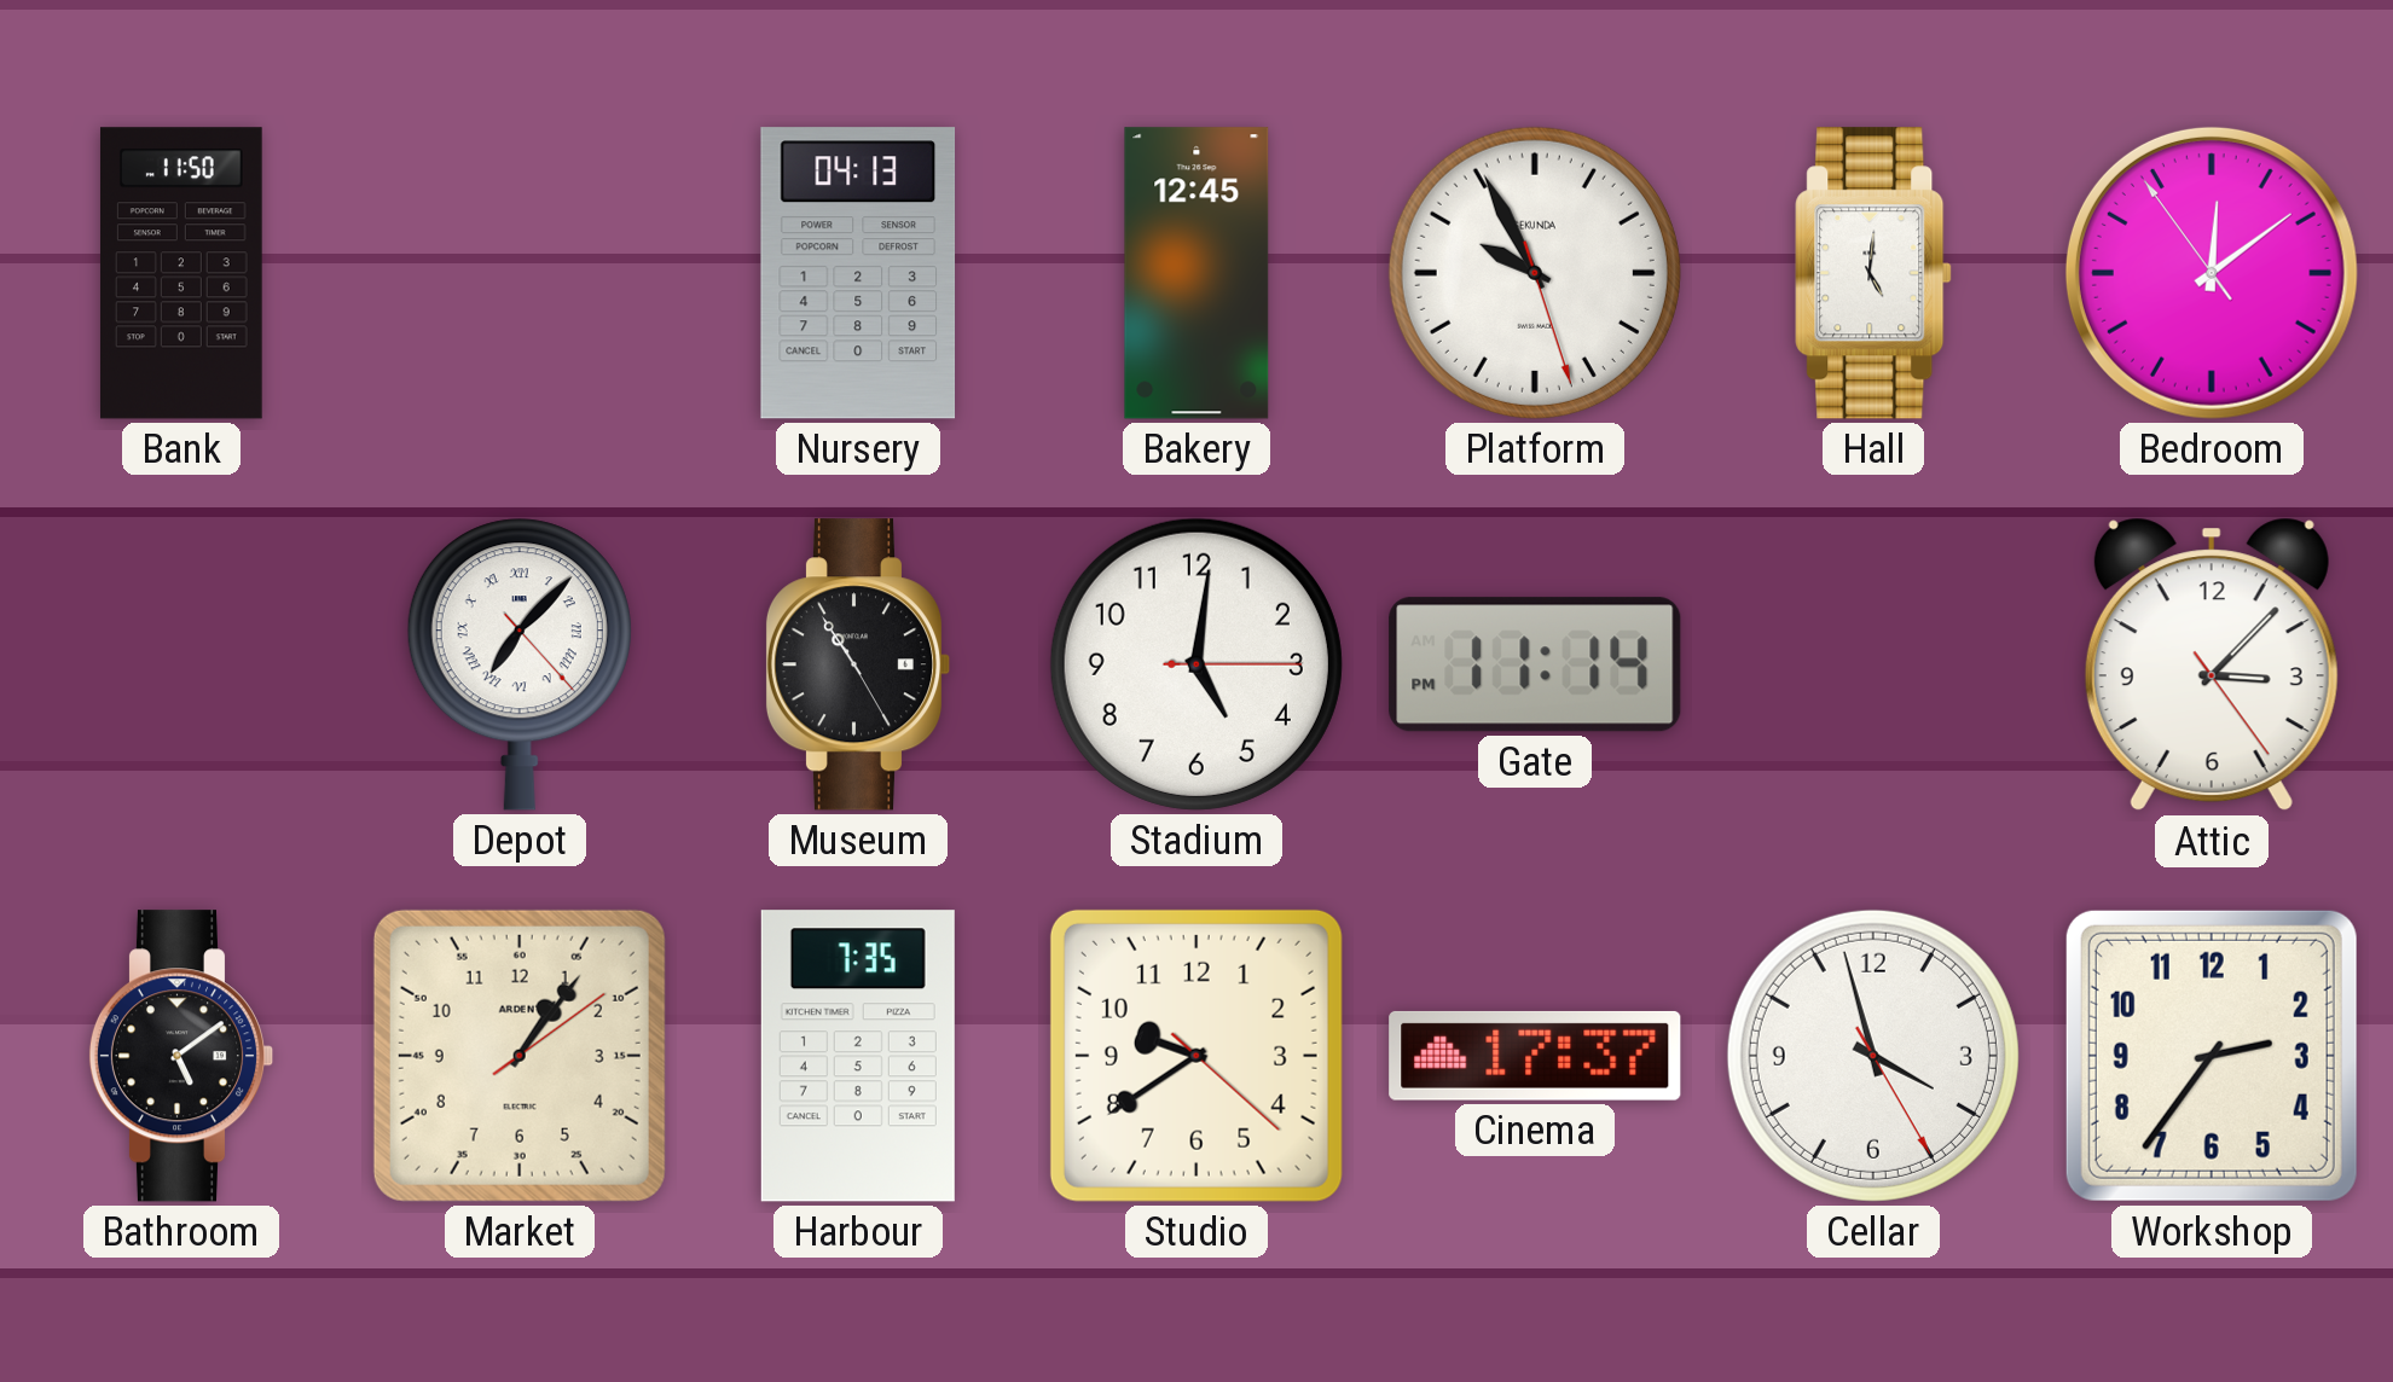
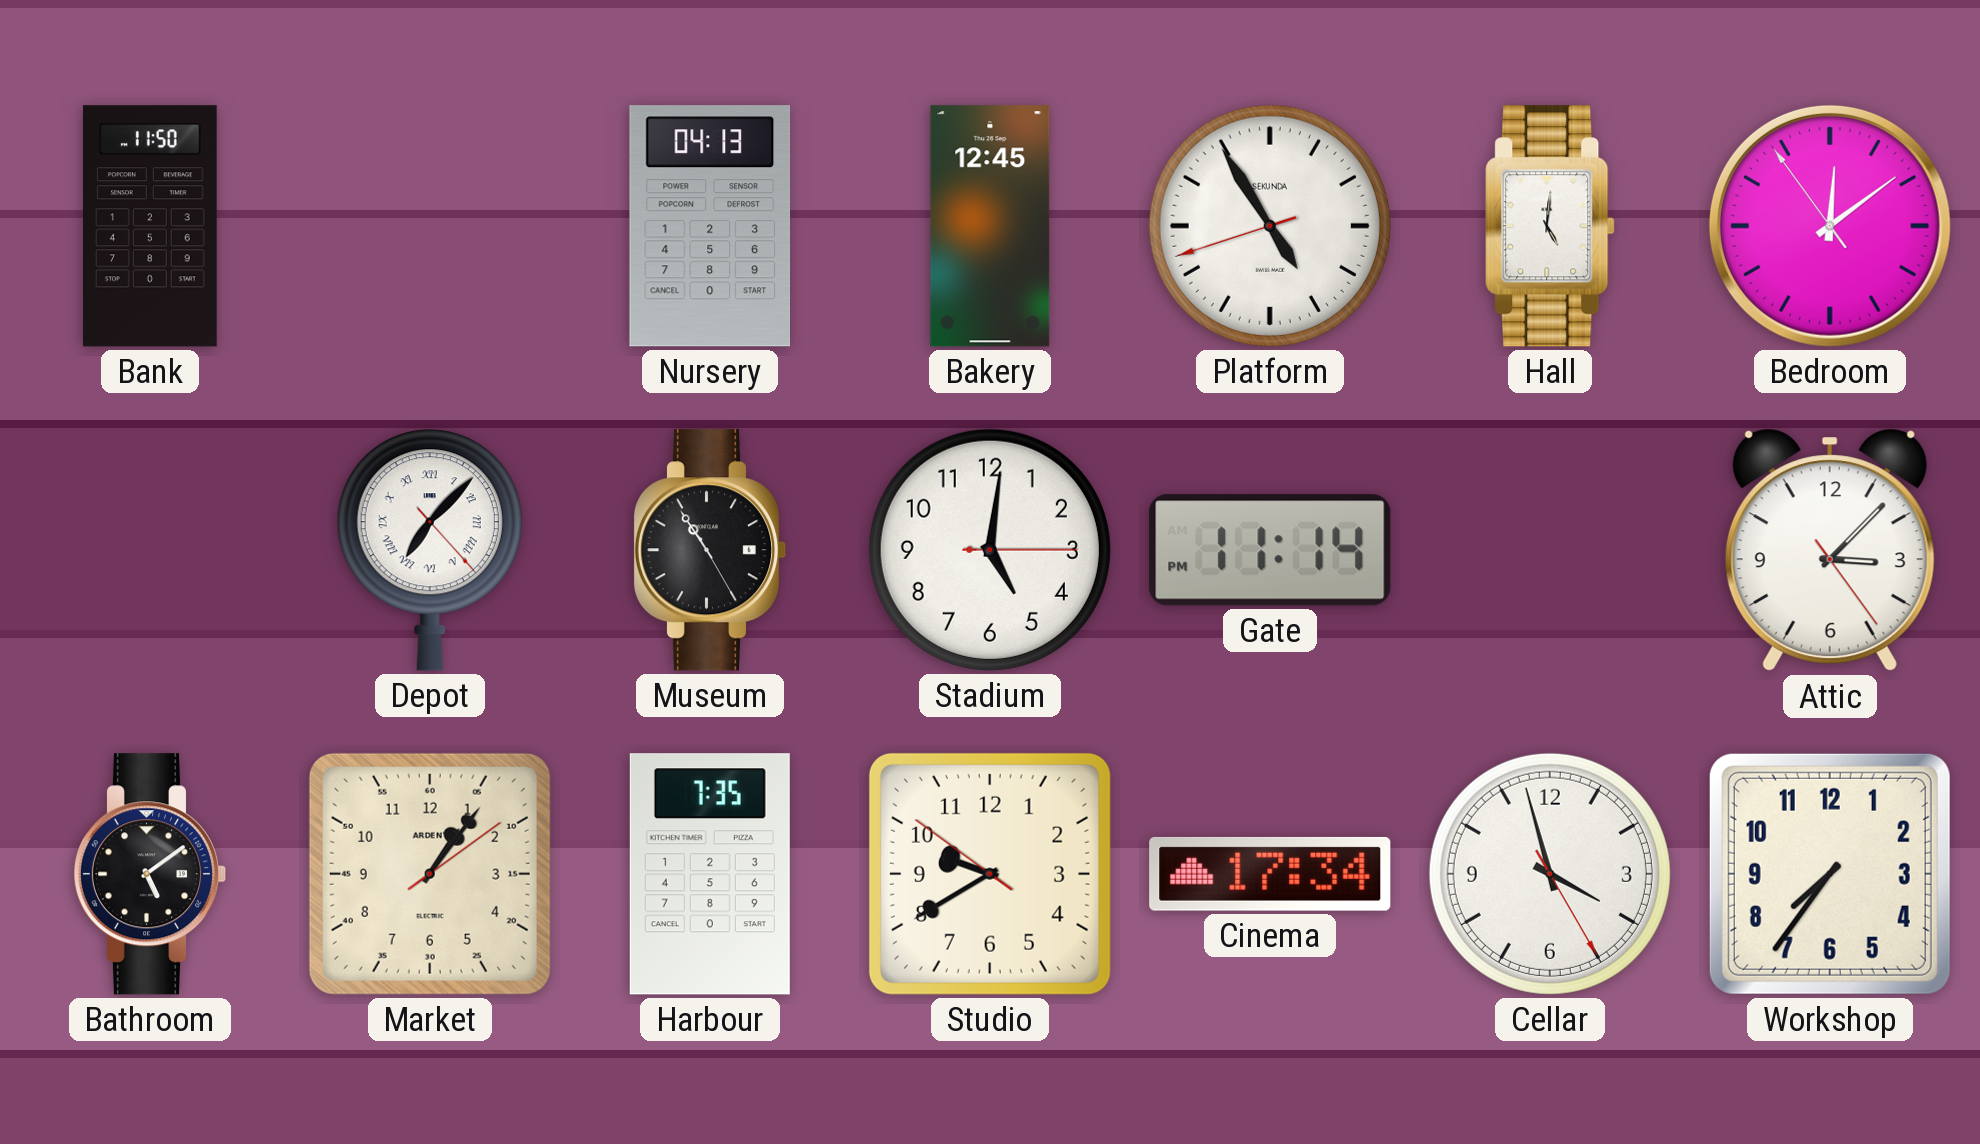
Platform: 9:55 -> 4:54
Studio: 9:39:22 -> 9:39:51
Cinema: 17:37 -> 17:34
Workshop: 2:36 -> 7:36
